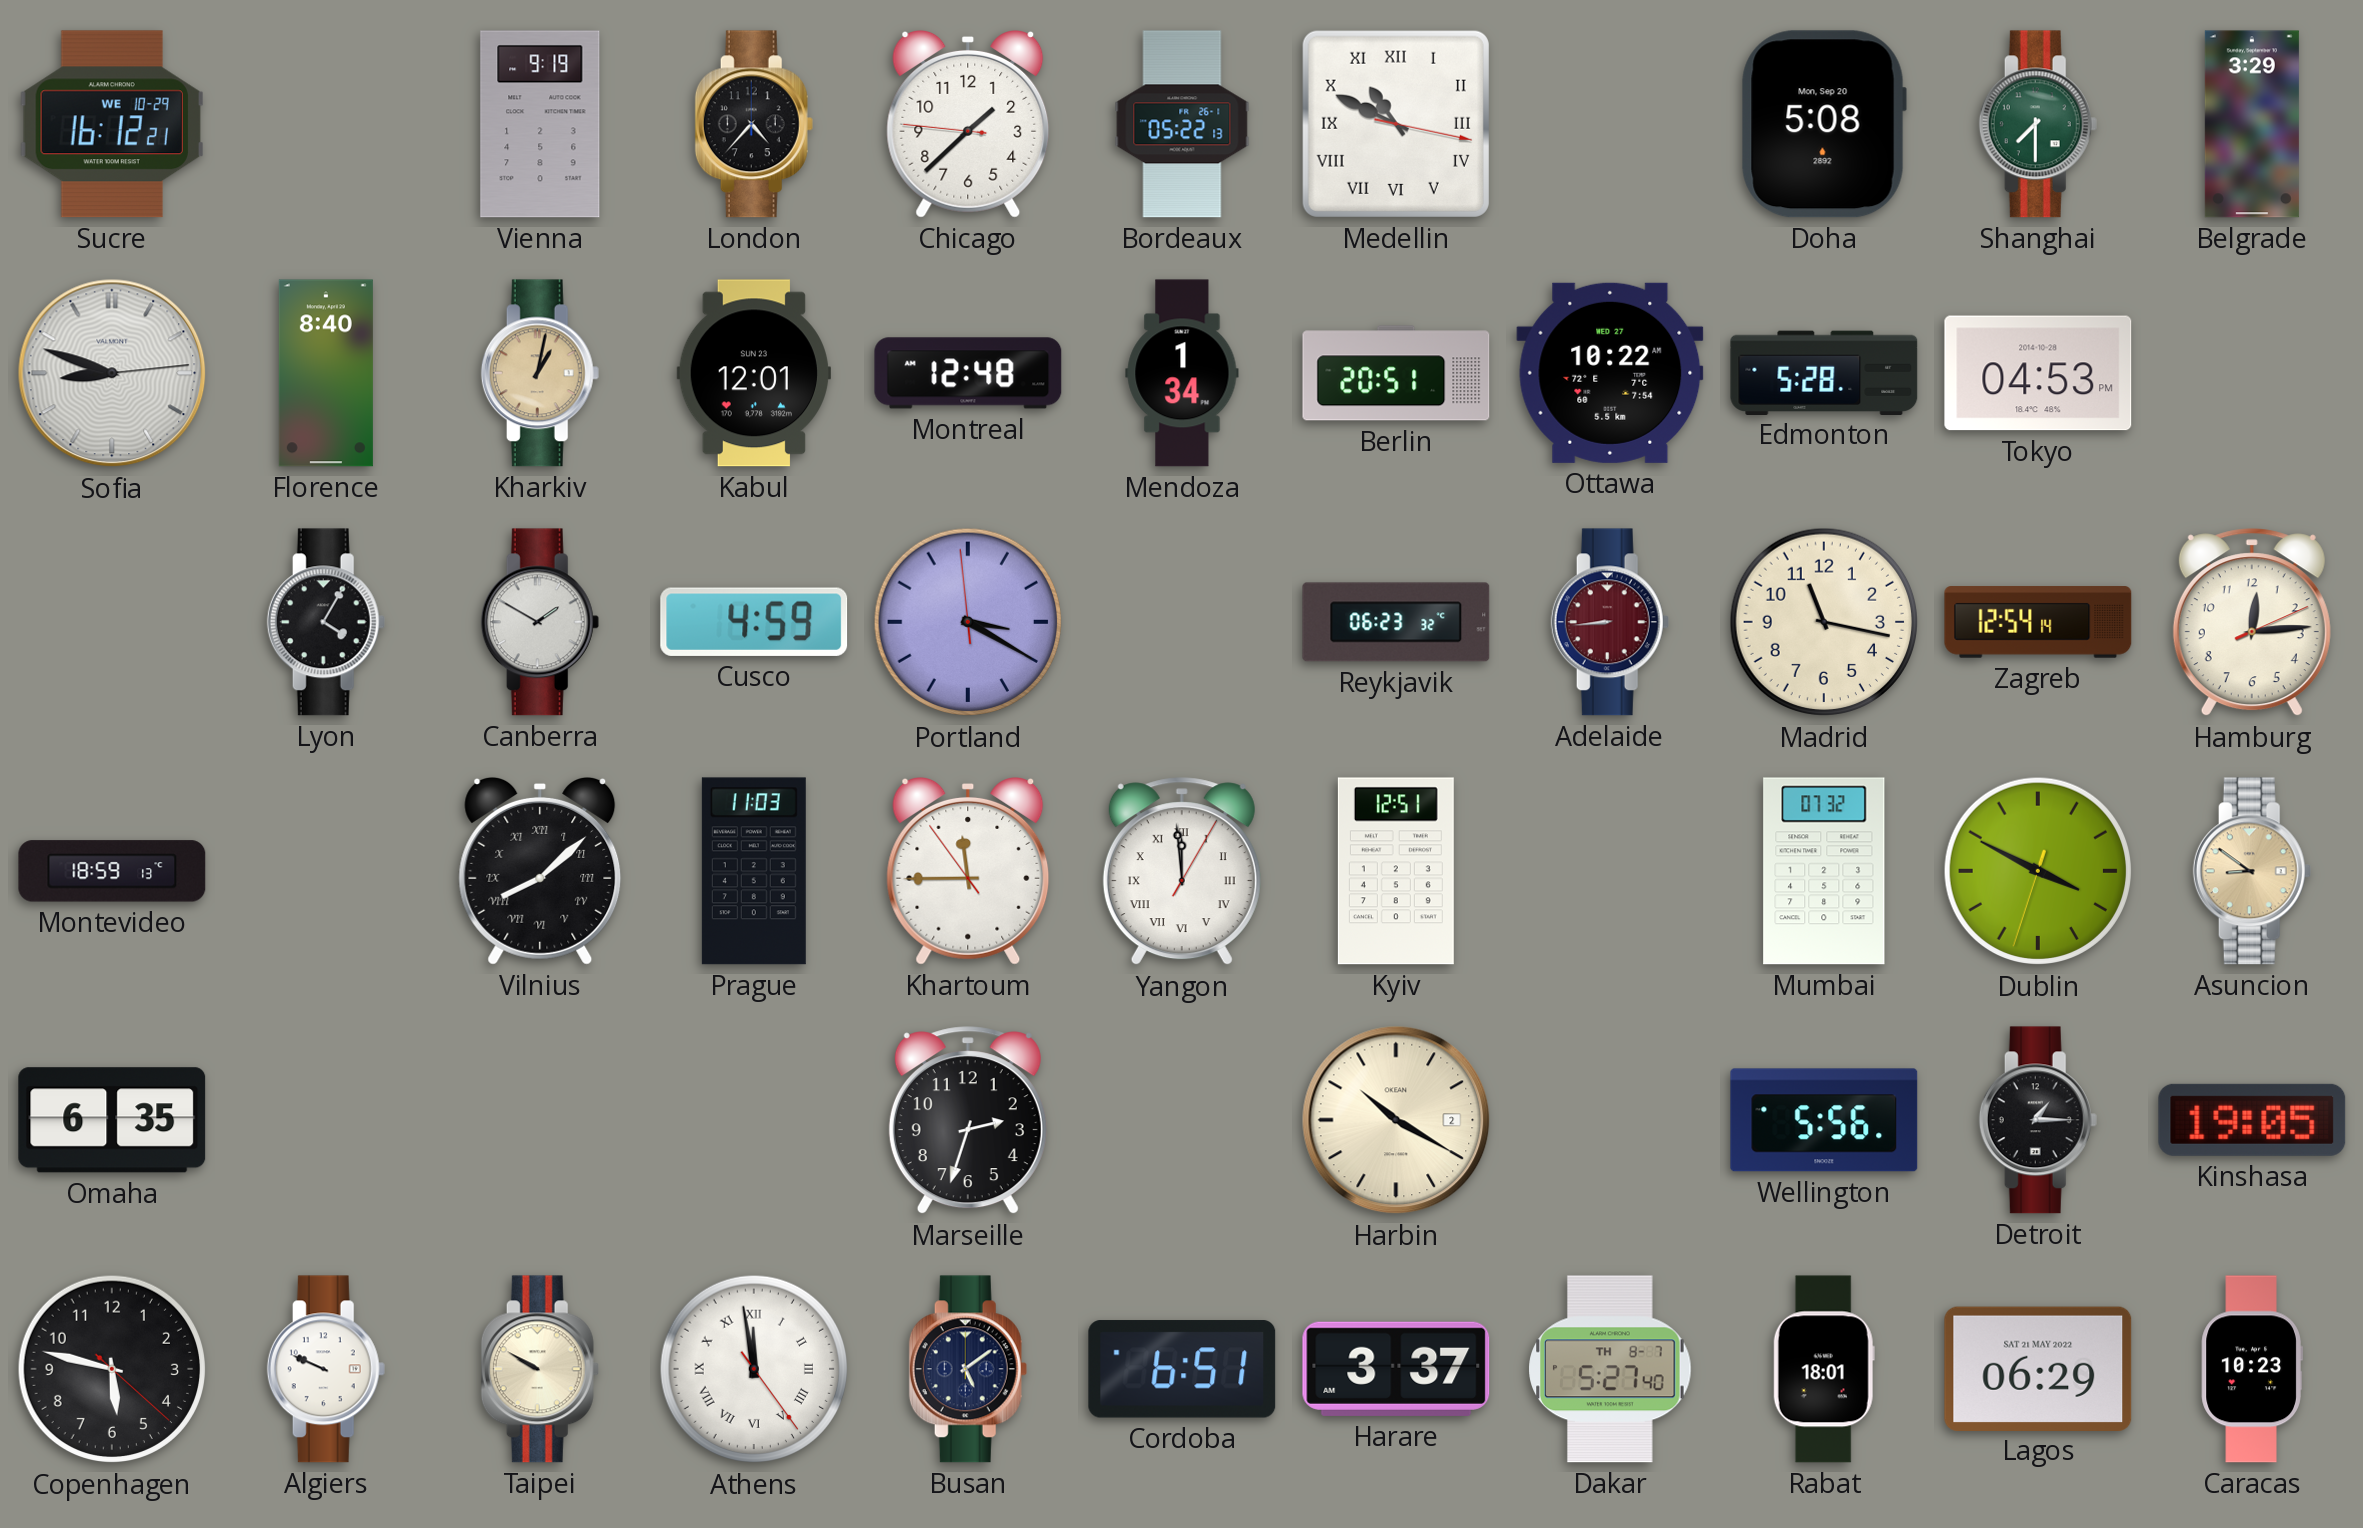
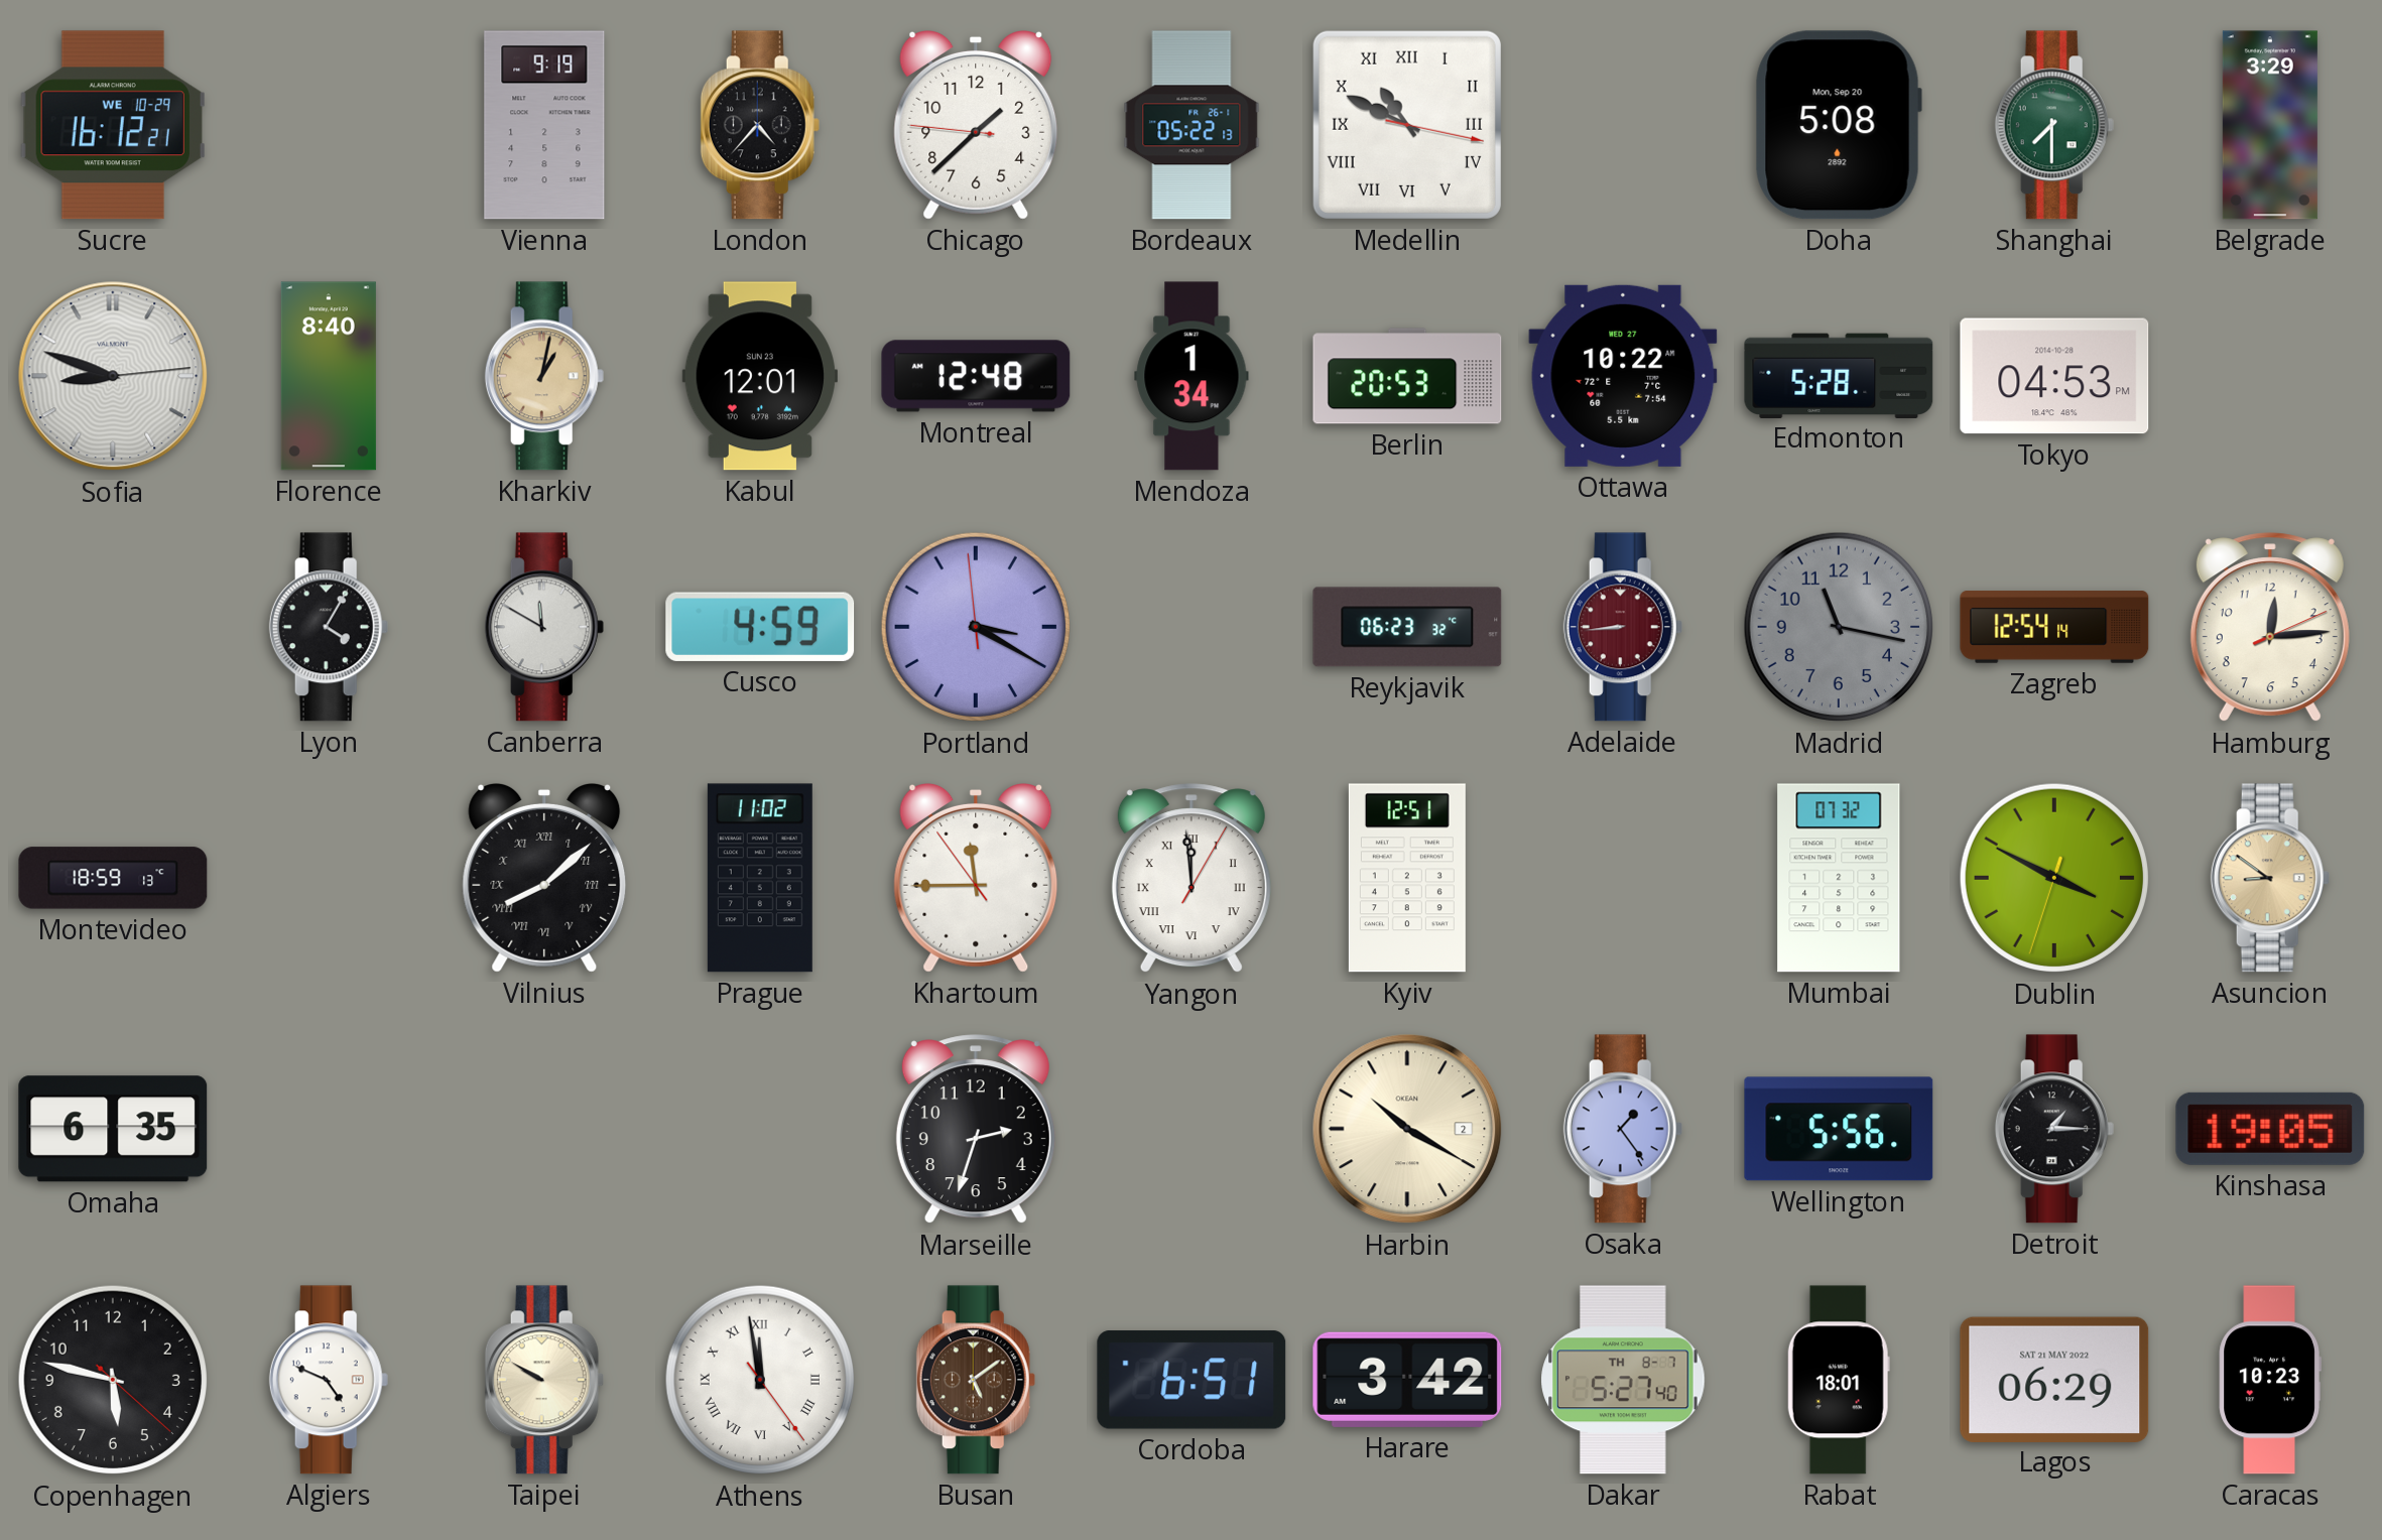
Berlin: 20:51 -> 20:53
Canberra: 1:50 -> 11:50
Madrid dial: cream -> grey
Prague: 11:03 -> 11:02
Osaka: none -> 1:24
Algiers: 9:49 -> 4:49
Busan dial: navy -> brown
Harare: 3:37 -> 3:42
